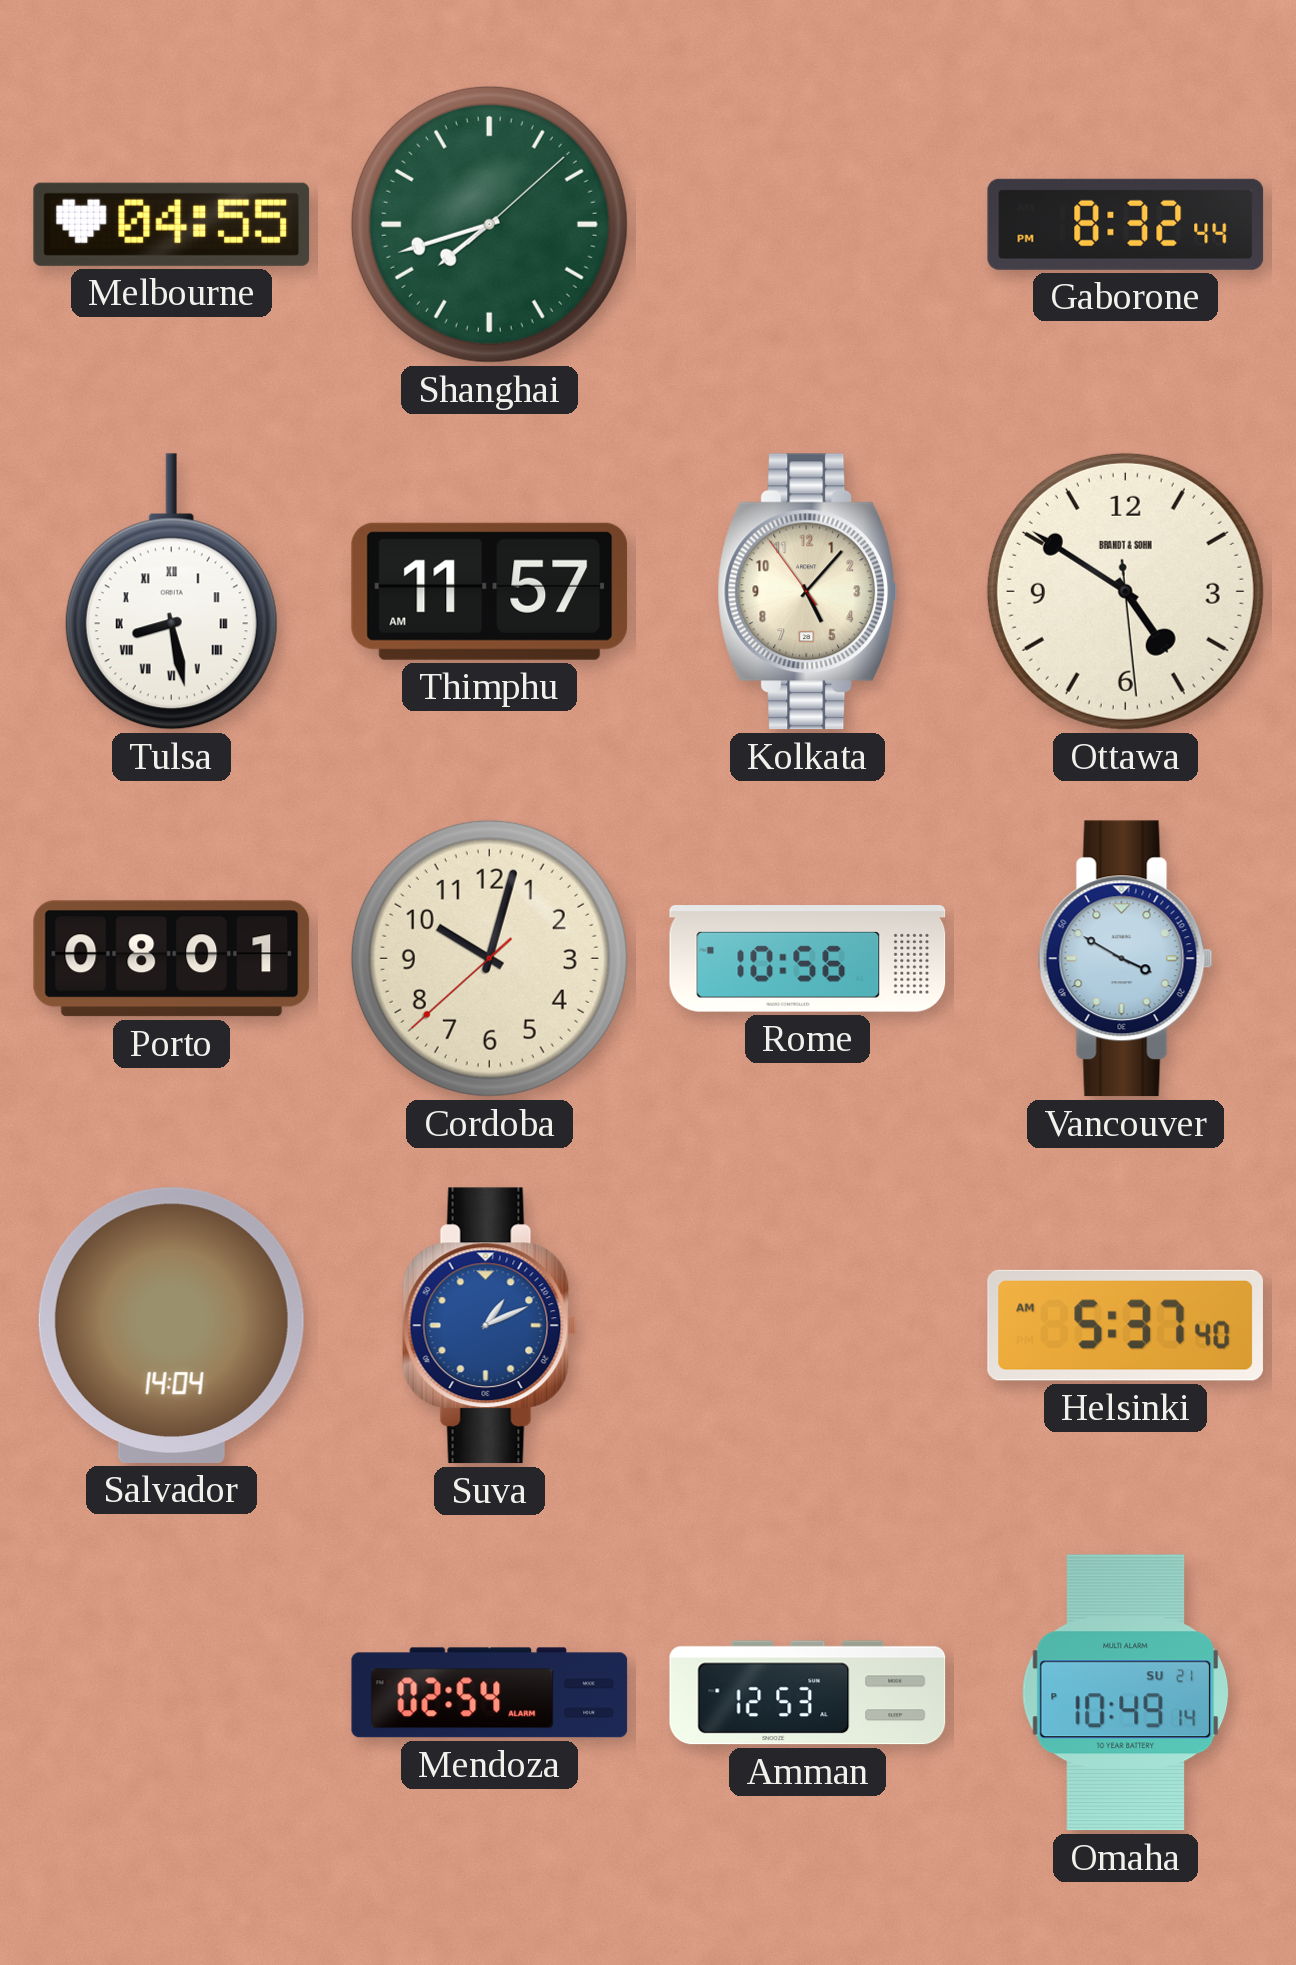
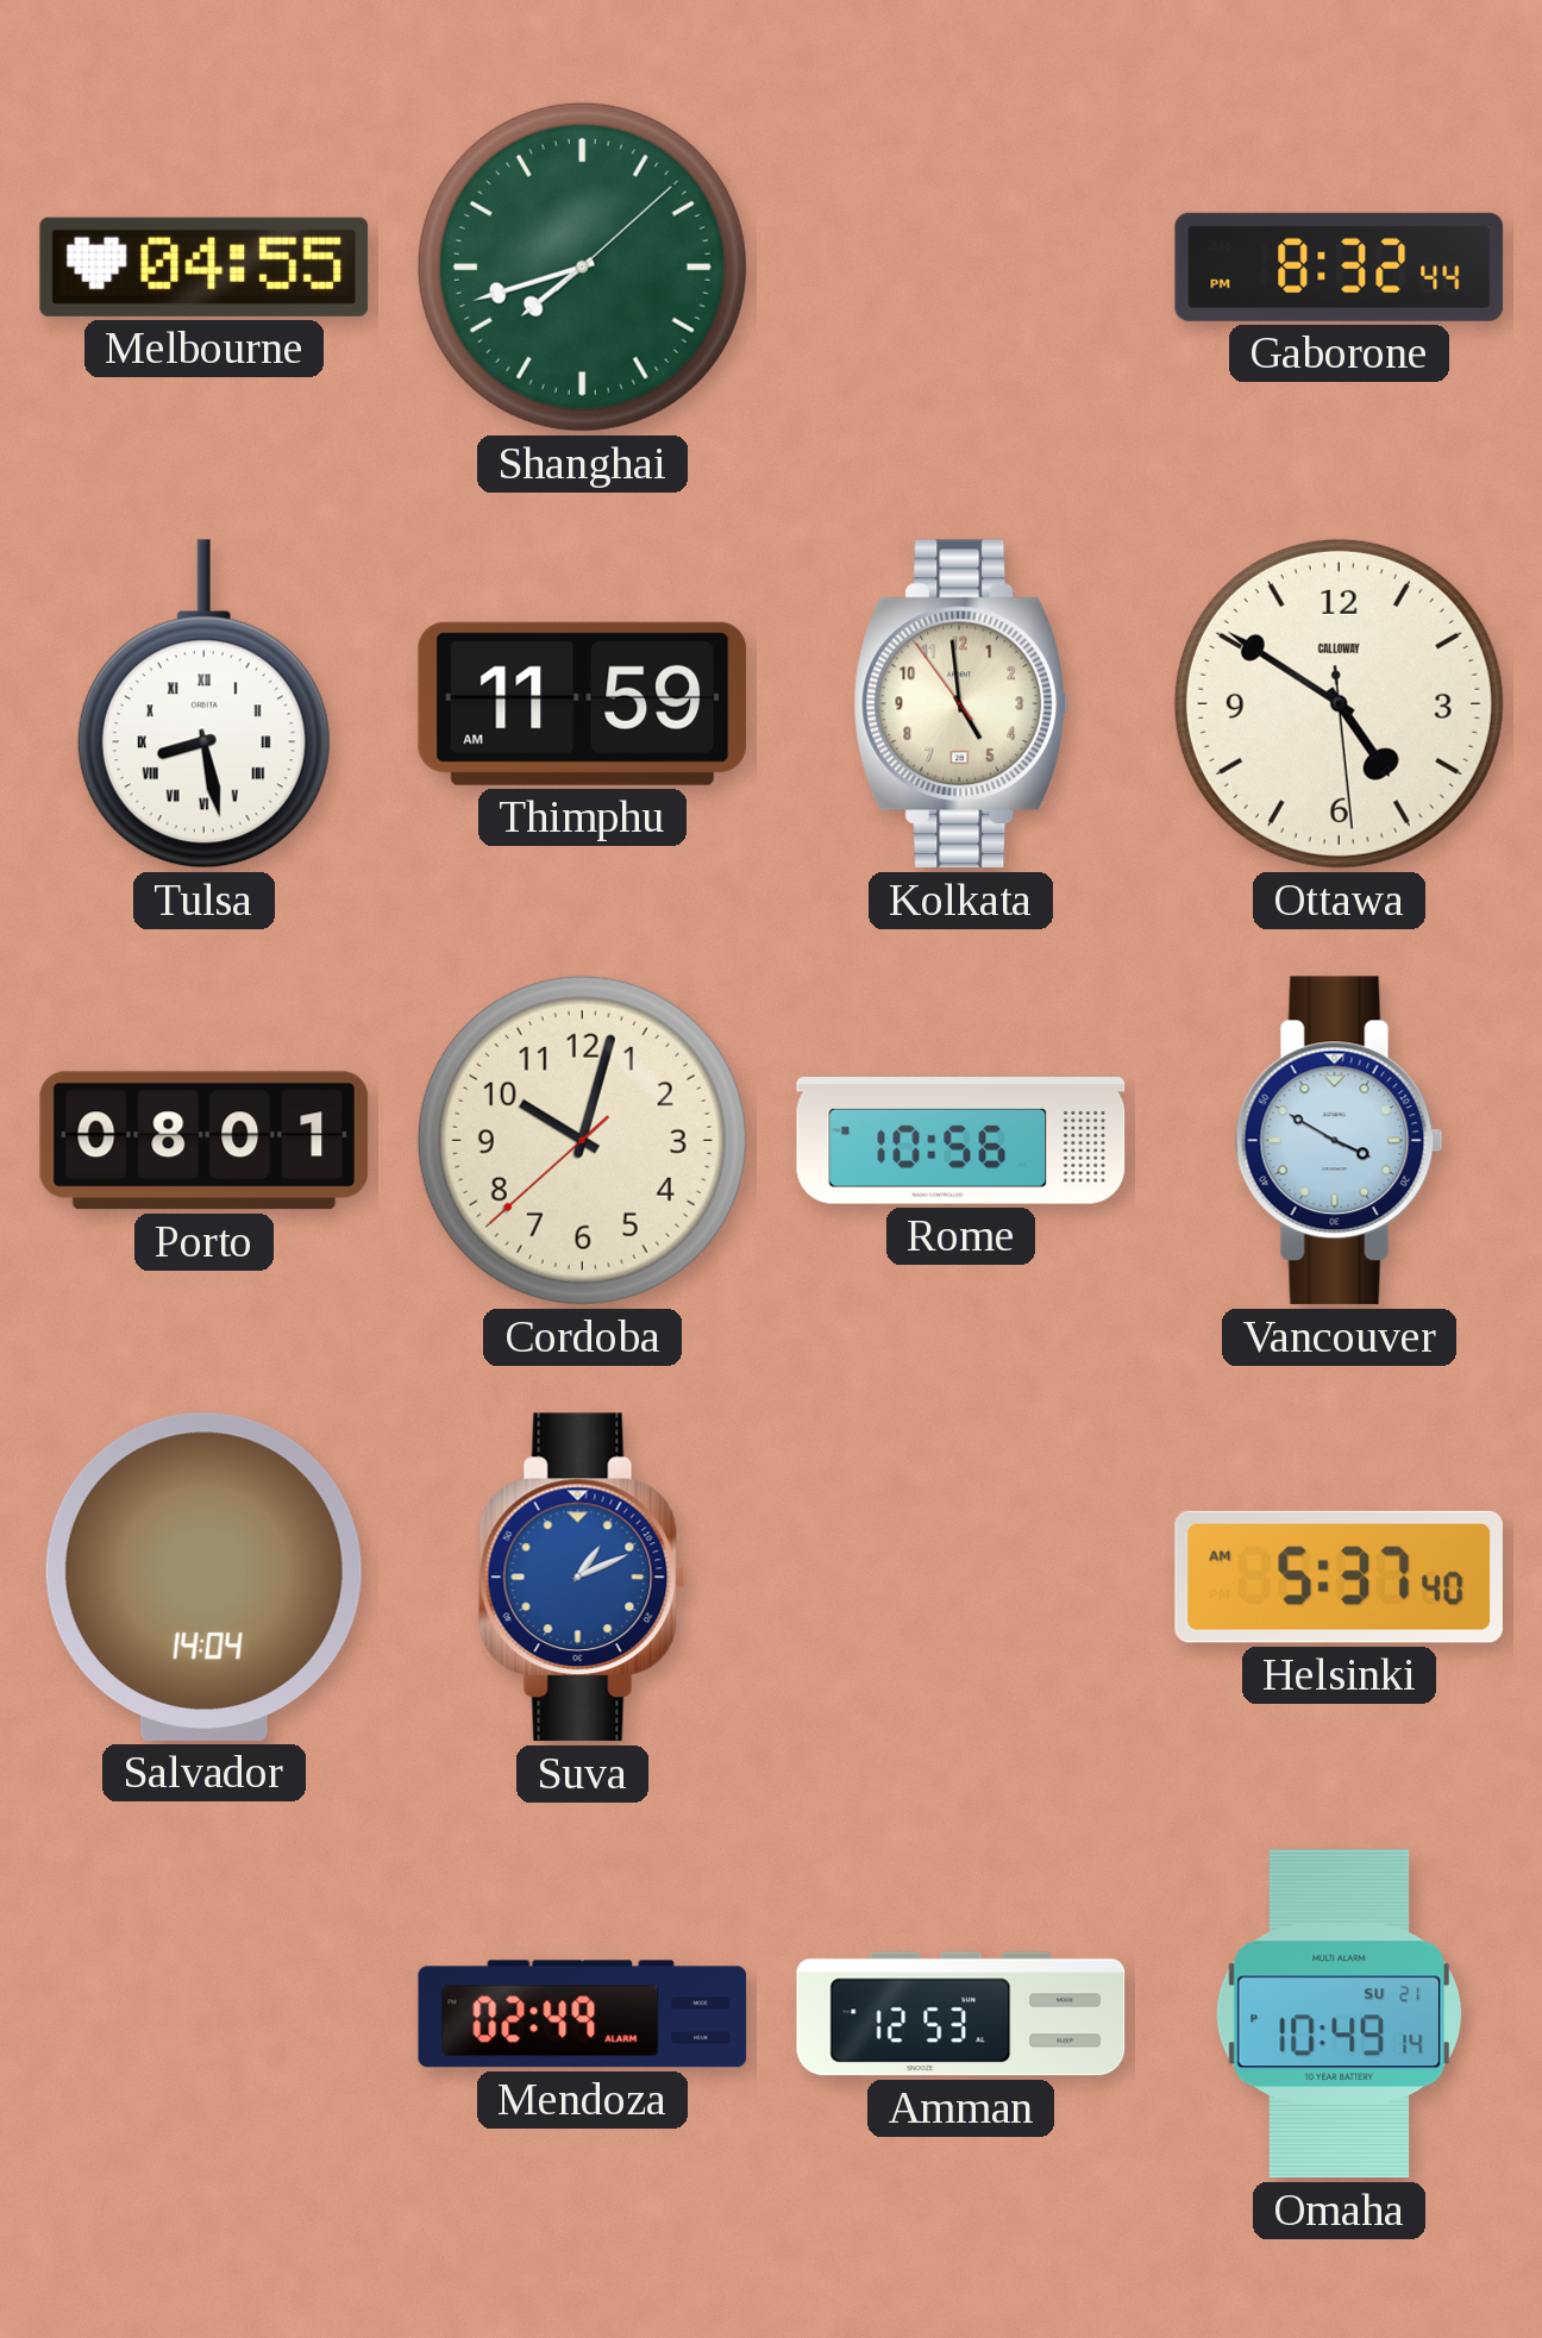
Thimphu: 11:57 -> 11:59
Kolkata: 5:06 -> 4:58
Ottawa brand: BRANDT & SOHN -> CALLOWAY
Mendoza: 02:54 -> 02:49
